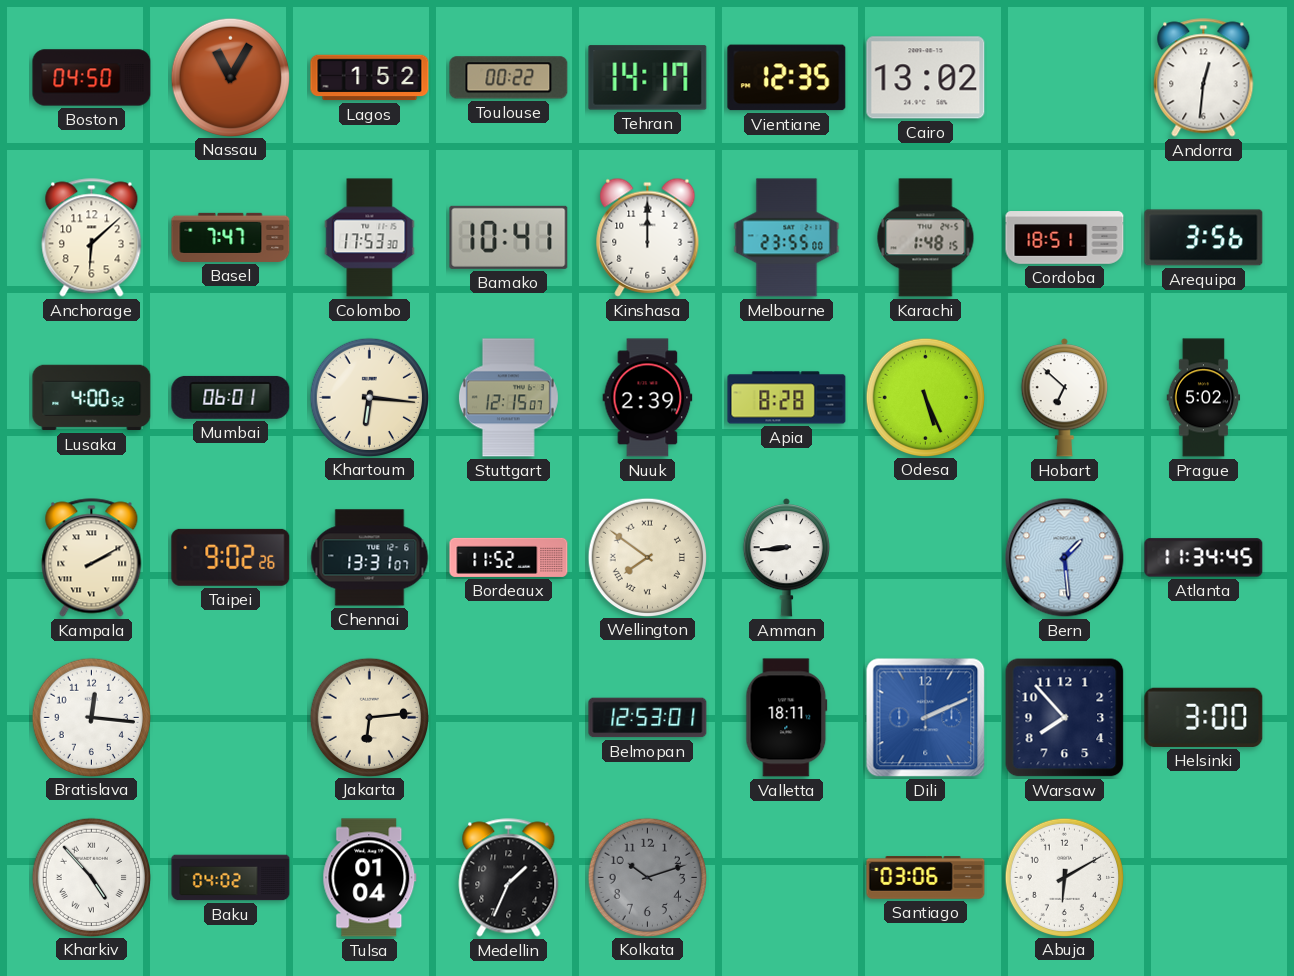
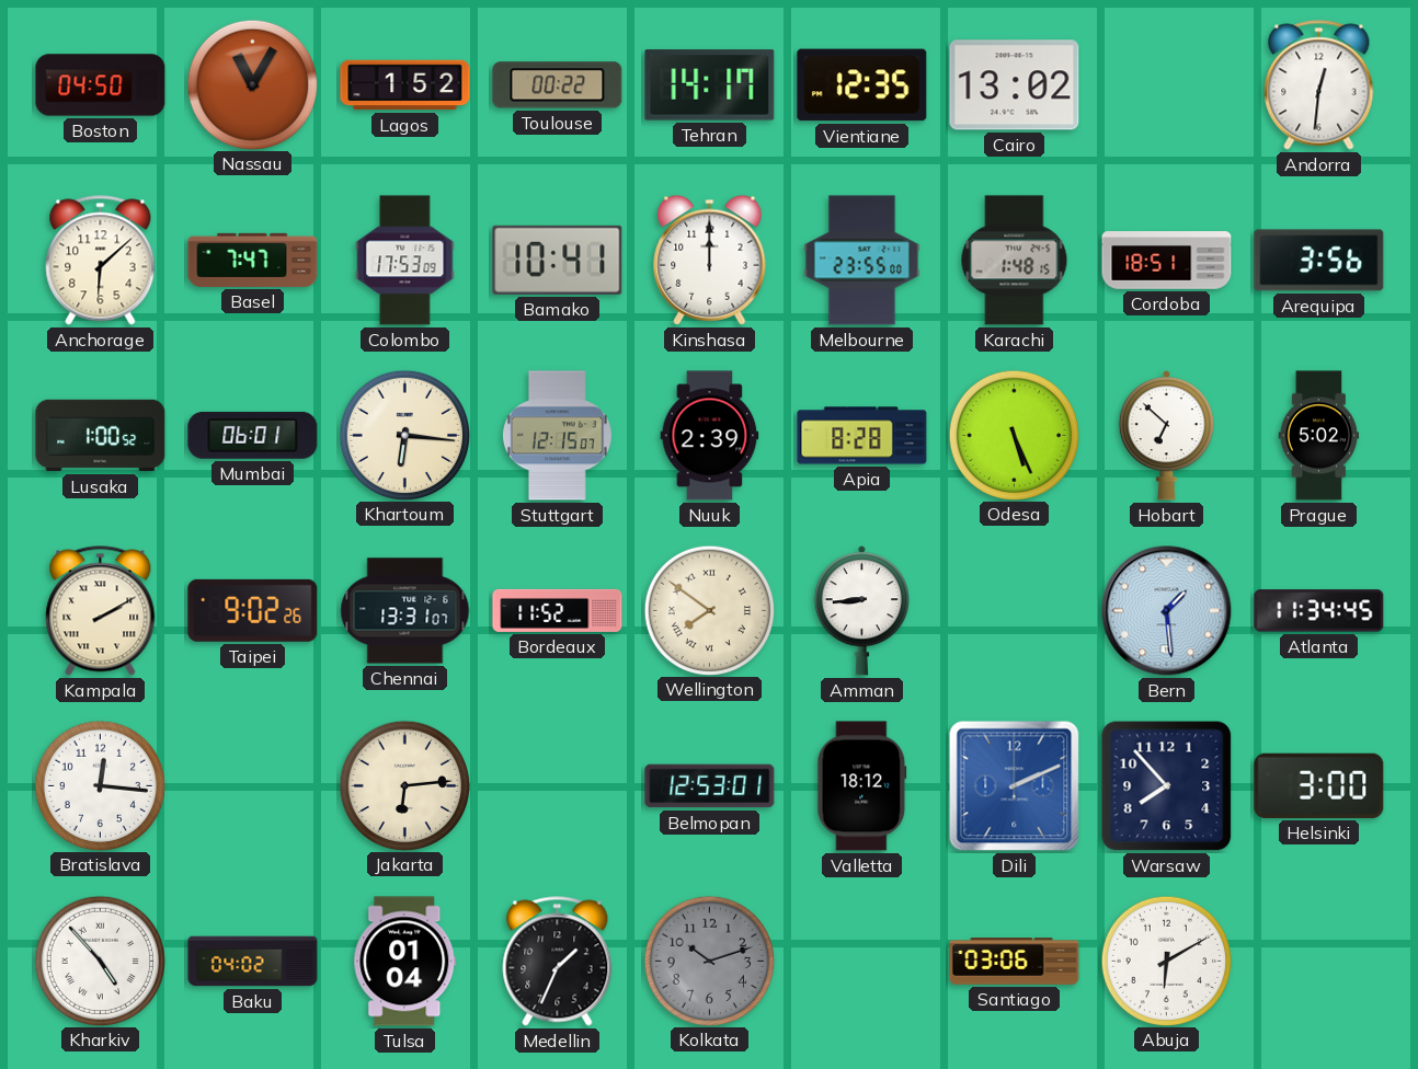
Colombo: 17:53:30 -> 17:53:09
Lusaka: 4:00 -> 1:00
Valletta: 18:11 -> 18:12
